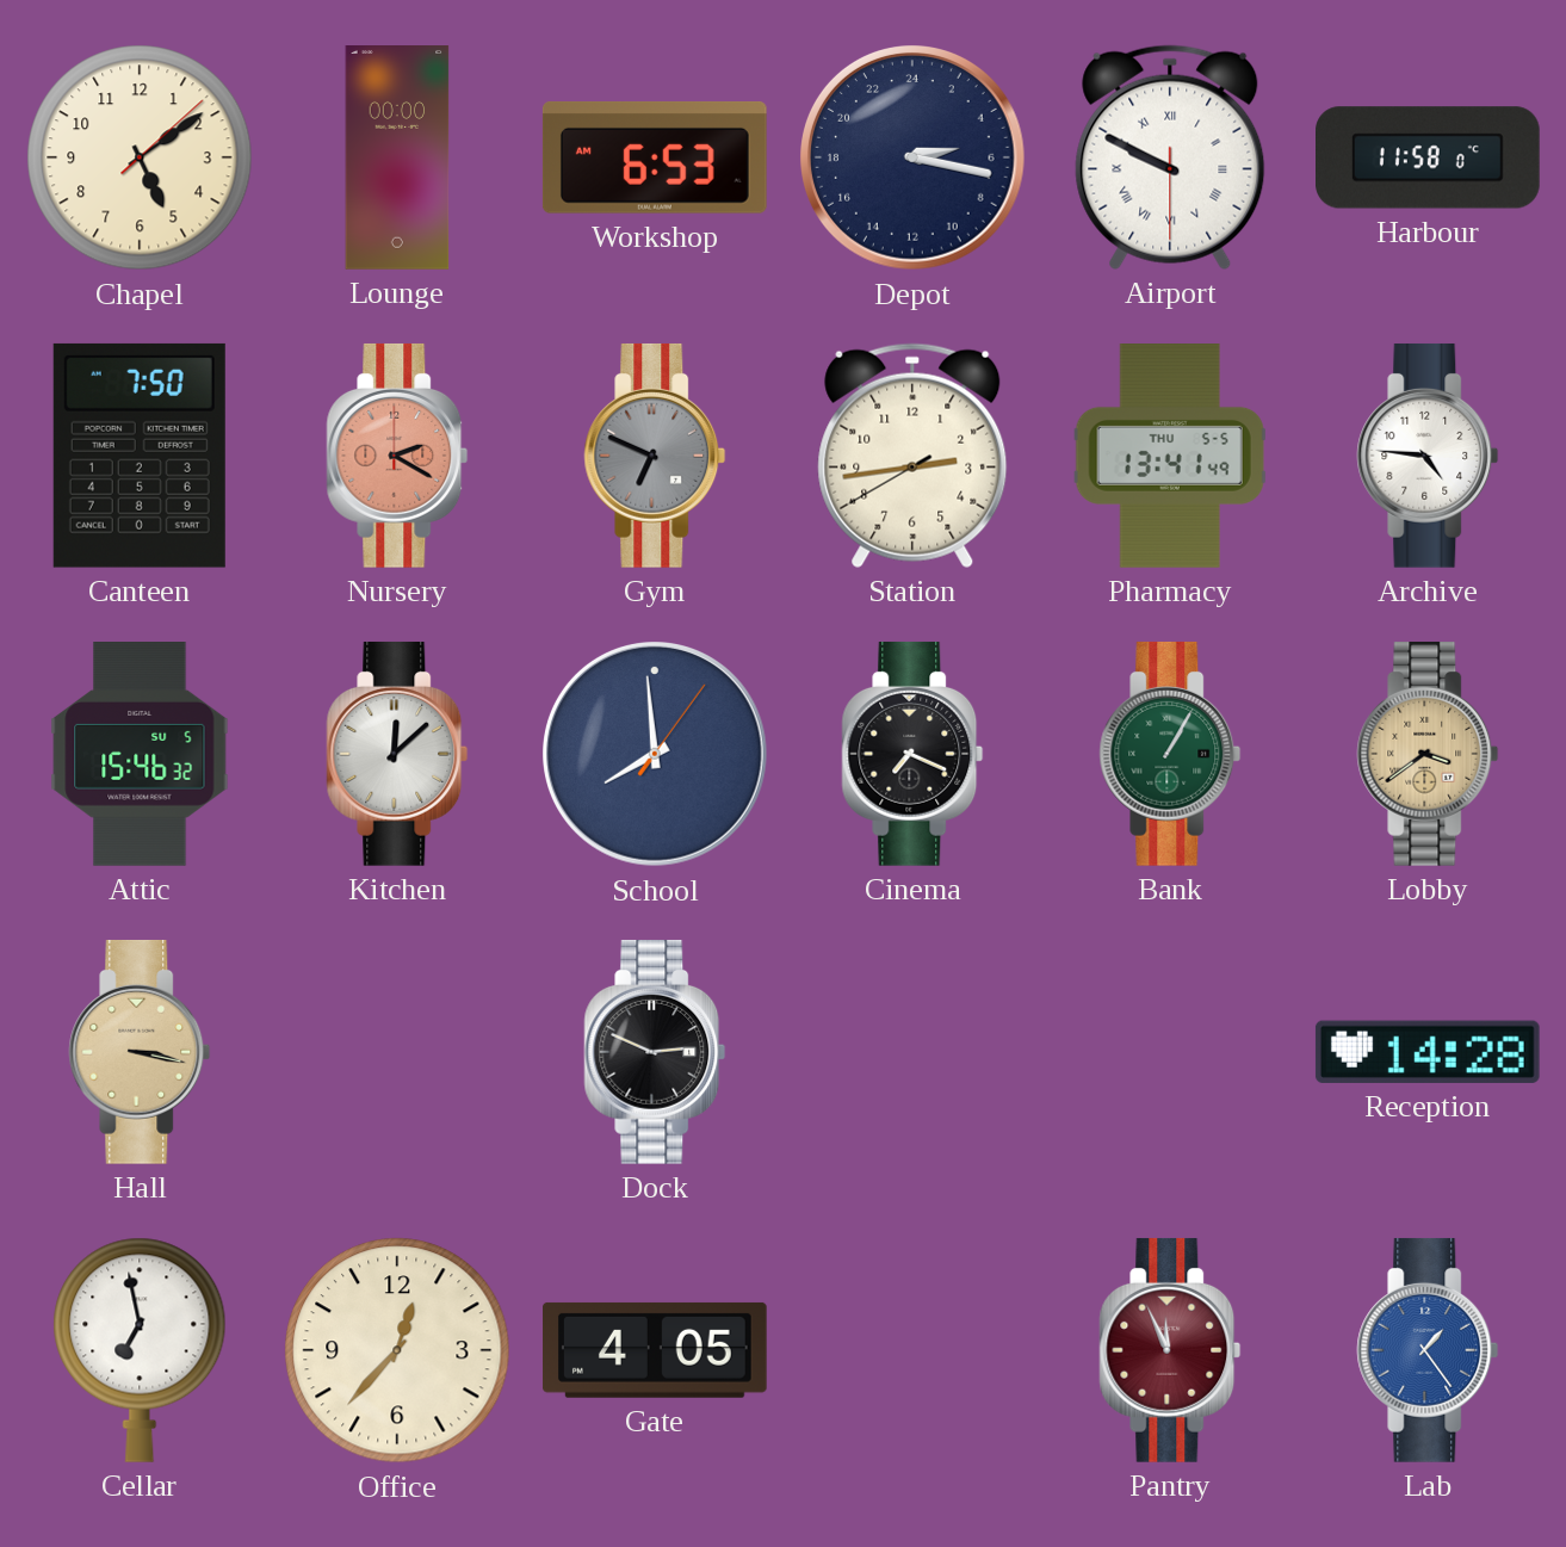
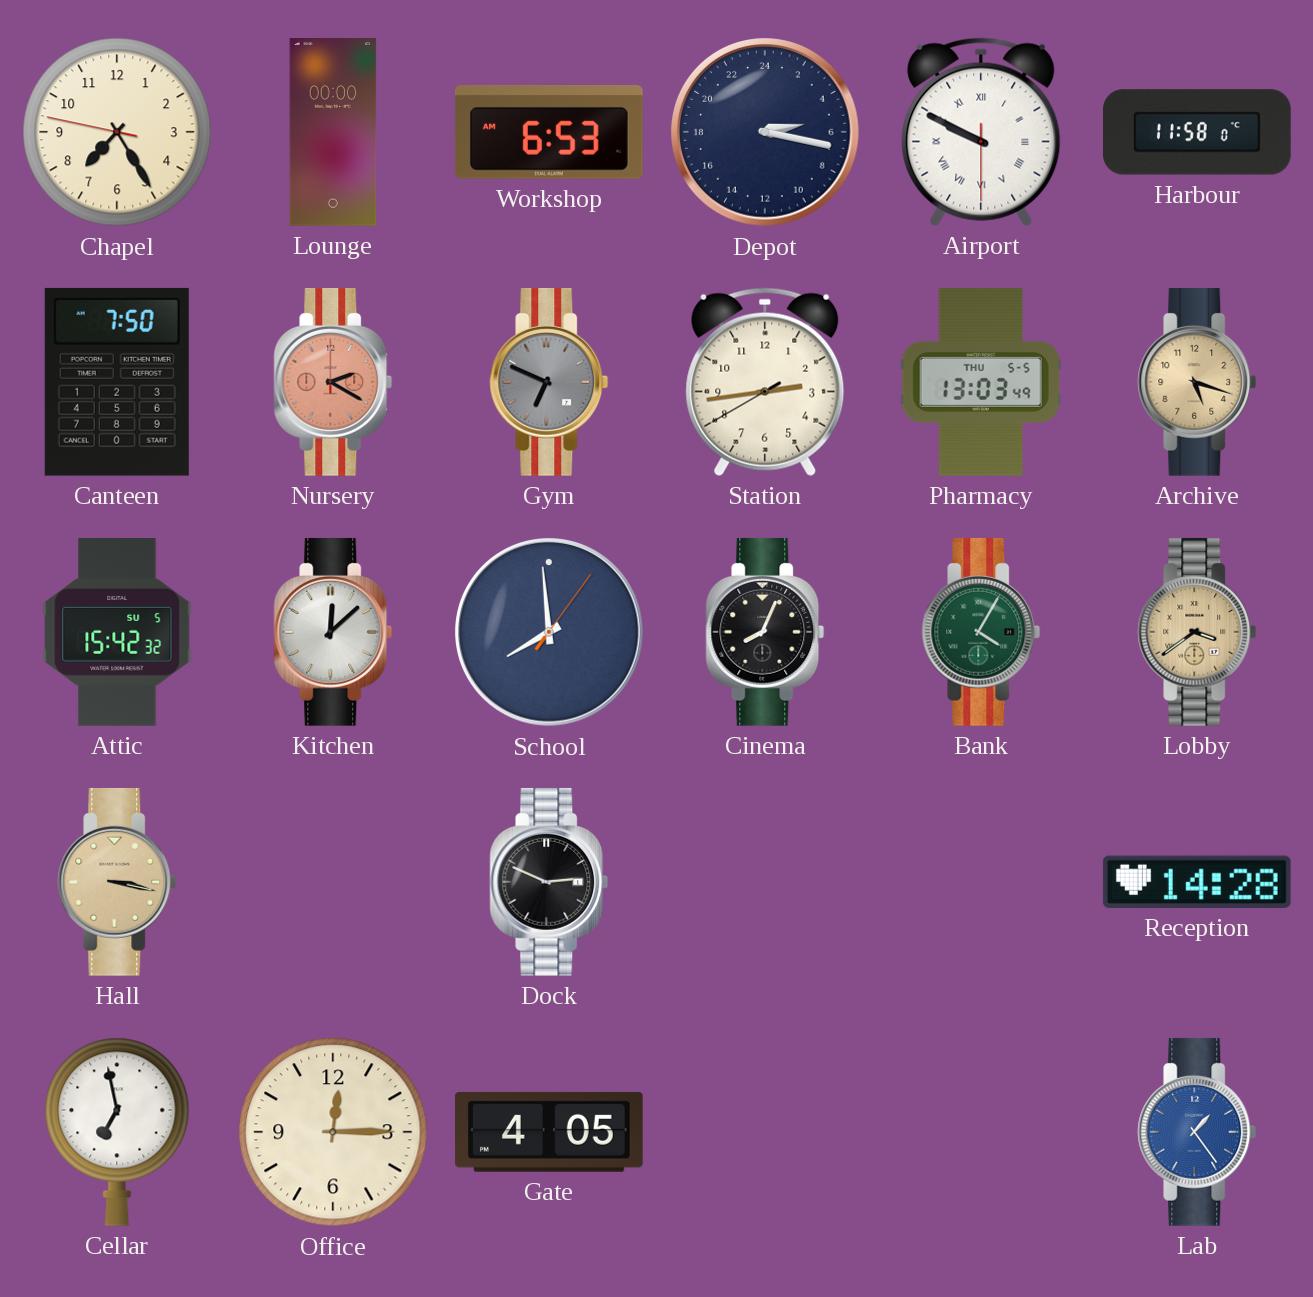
Chapel: 5:09 -> 7:24
Pharmacy: 13:41 -> 13:03
Archive: 4:46 -> 5:18
Archive dial: white -> champagne
Attic: 15:46 -> 15:42
Cinema: 7:19 -> 8:04
Bank: 1:05 -> 4:05
Office: 12:37 -> 12:15
Pantry: 11:56 -> none
